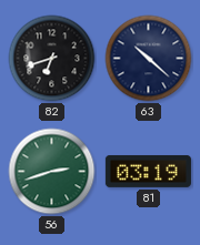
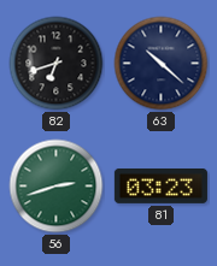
81: 03:19 -> 03:23
